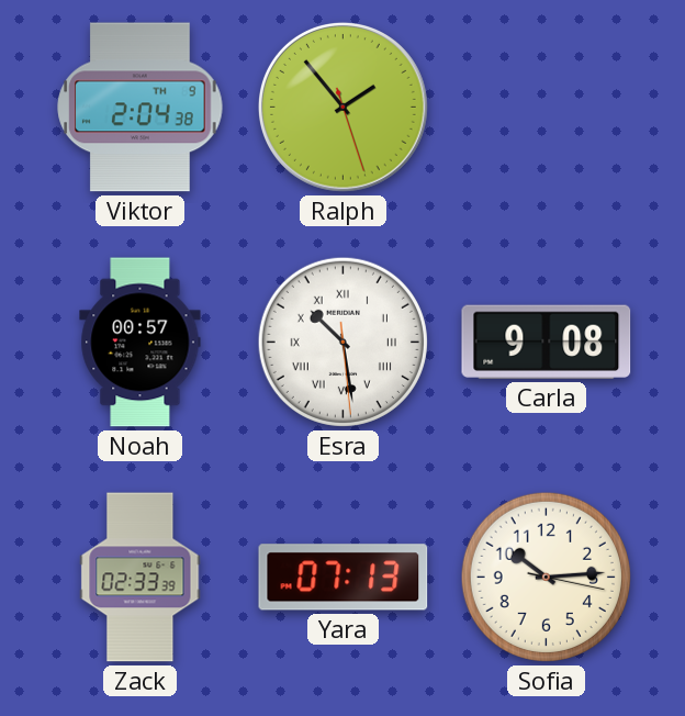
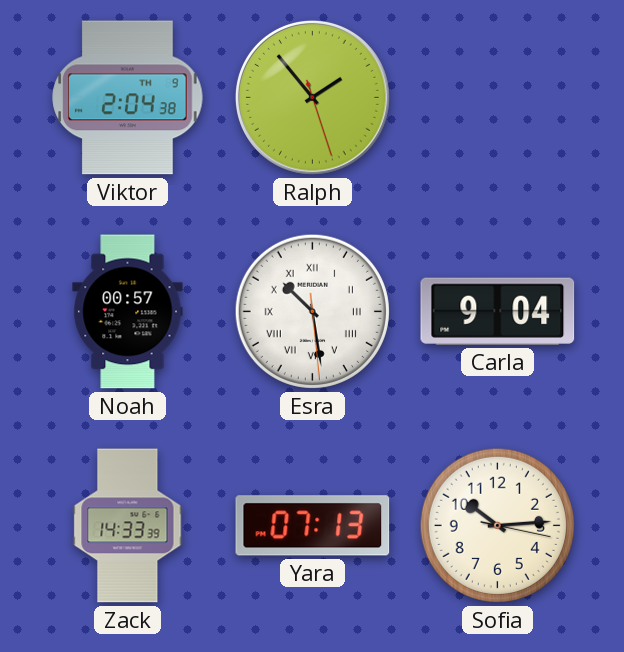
Carla: 9:08 -> 9:04
Zack: 02:33 -> 14:33
